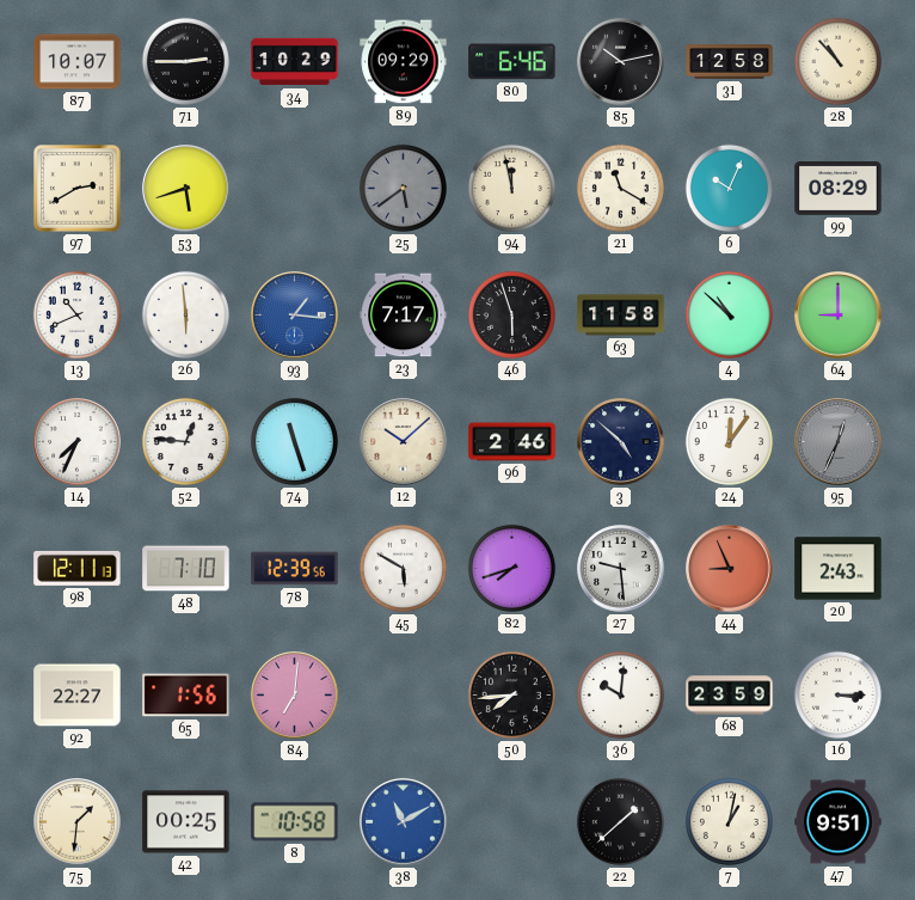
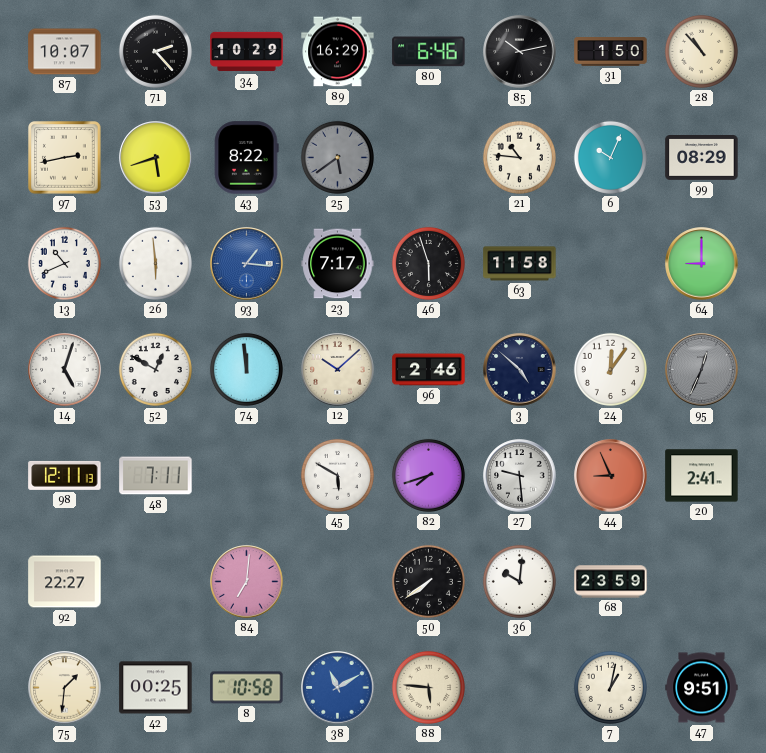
71: 2:45 -> 2:23
89: 09:29 -> 16:29
31: 12:58 -> 1:50
97: 2:40 -> 2:43
43: none -> 8:22
94: 11:58 -> none
21: 11:20 -> 10:46
4: 10:52 -> none
14: 7:34 -> 5:03
52: 12:46 -> 12:50
74: 11:27 -> 11:59
48: 7:10 -> 7:11
78: 12:39 -> none
20: 2:43 -> 2:41
65: 1:56 -> none
50: 7:44 -> 7:39
16: 3:15 -> none
88: none -> 5:46
22: 1:38 -> none
